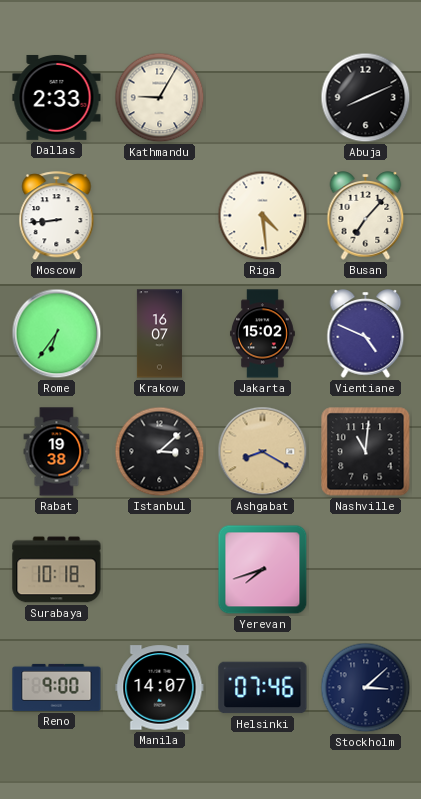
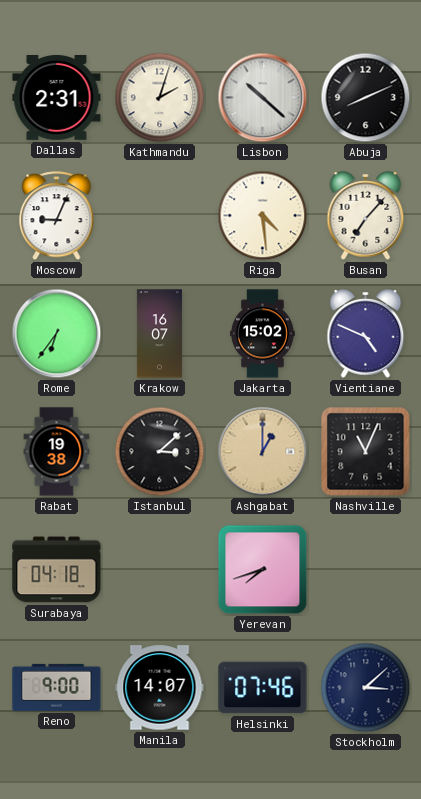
Dallas: 2:33 -> 2:31
Kathmandu: 9:05 -> 2:03
Lisbon: none -> 10:22
Moscow: 8:44 -> 9:04
Ashgabat: 8:20 -> 1:00
Nashville: 11:01 -> 11:04
Surabaya: 10:18 -> 04:18
